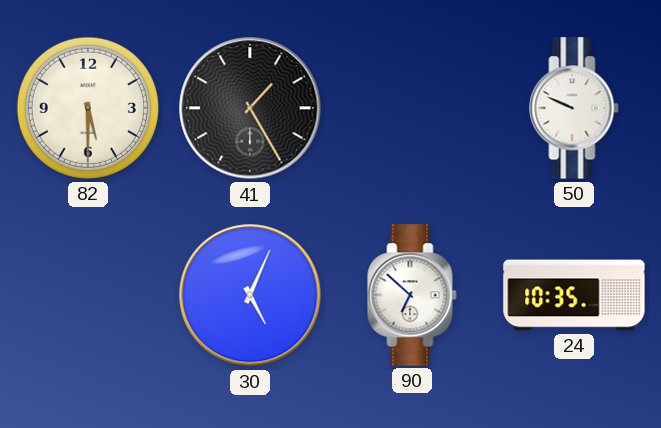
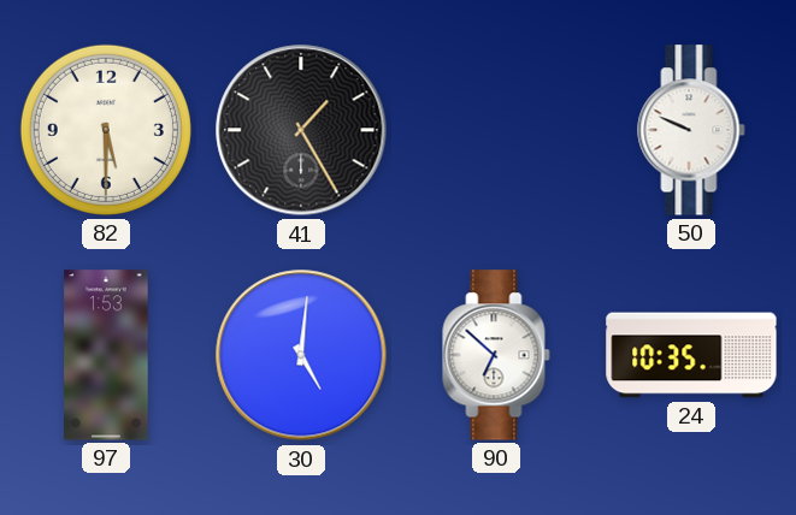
97: none -> 1:53
30: 5:04 -> 5:01
